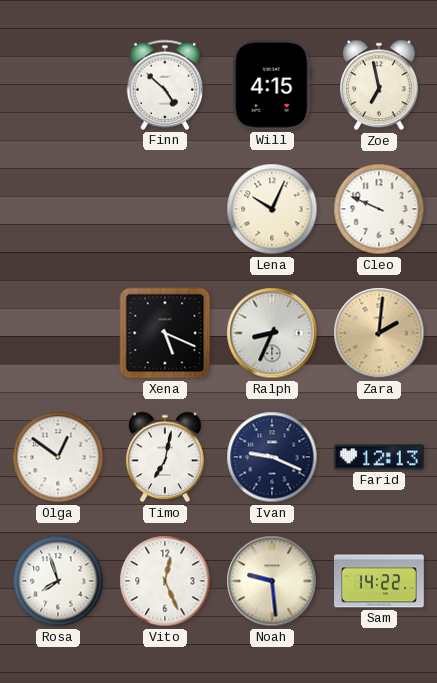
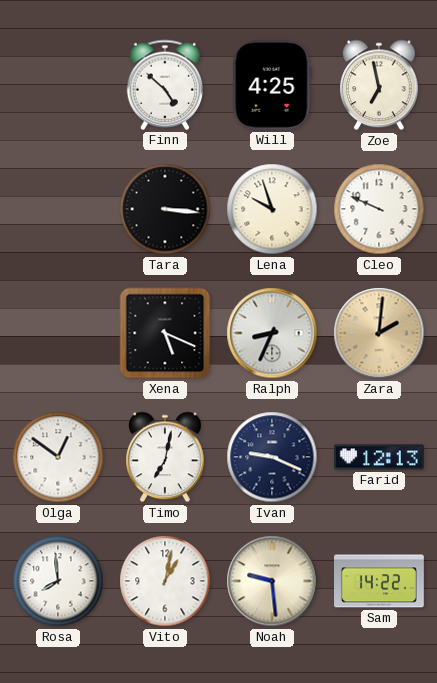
Will: 4:15 -> 4:25
Tara: none -> 3:16
Lena: 10:04 -> 9:57
Rosa: 7:57 -> 7:59
Vito: 12:26 -> 1:02
